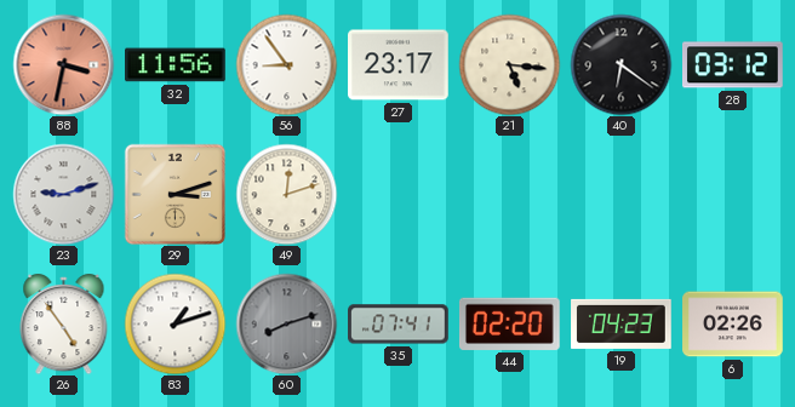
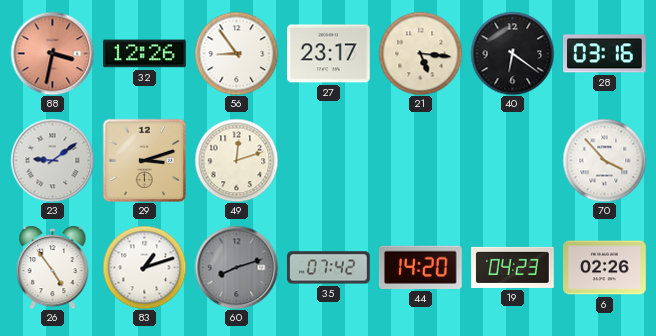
32: 11:56 -> 12:26
28: 03:12 -> 03:16
23: 9:12 -> 9:09
70: none -> 3:53
35: 07:41 -> 07:42
44: 02:20 -> 14:20
